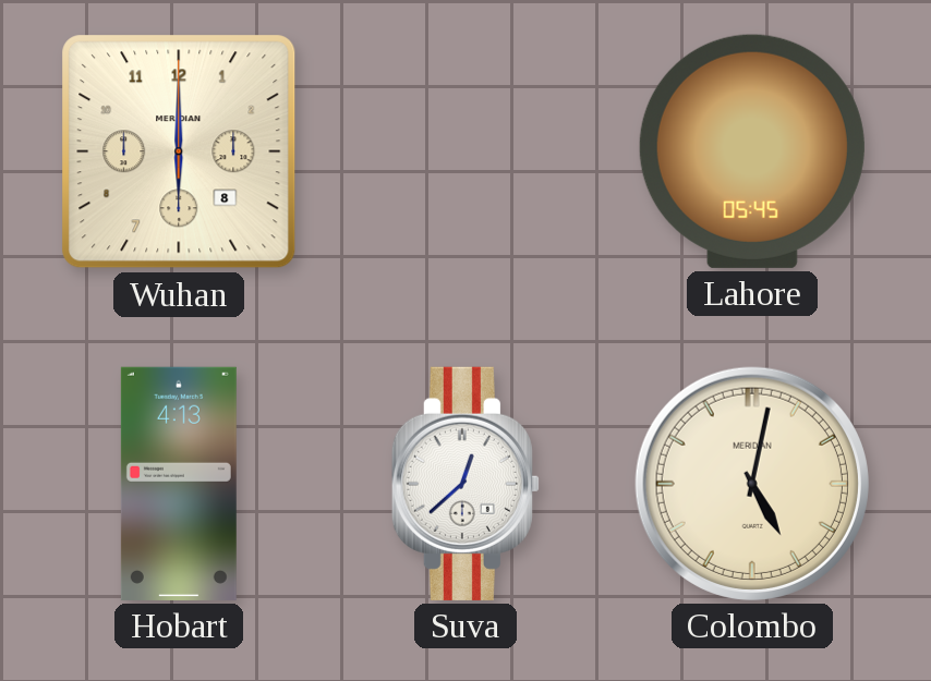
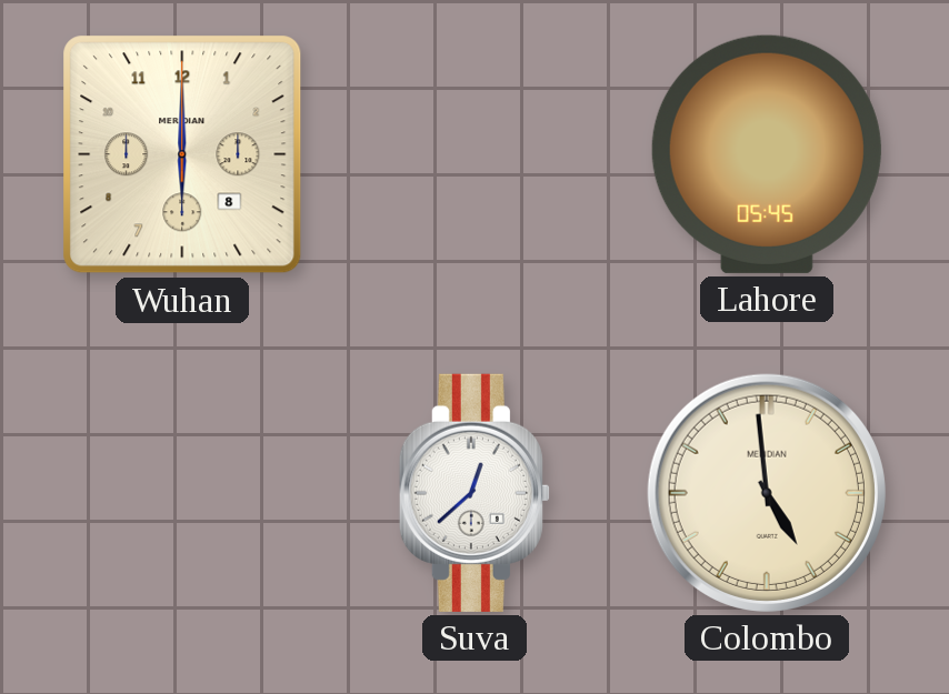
Hobart: 4:13 -> none
Colombo: 5:02 -> 4:59
